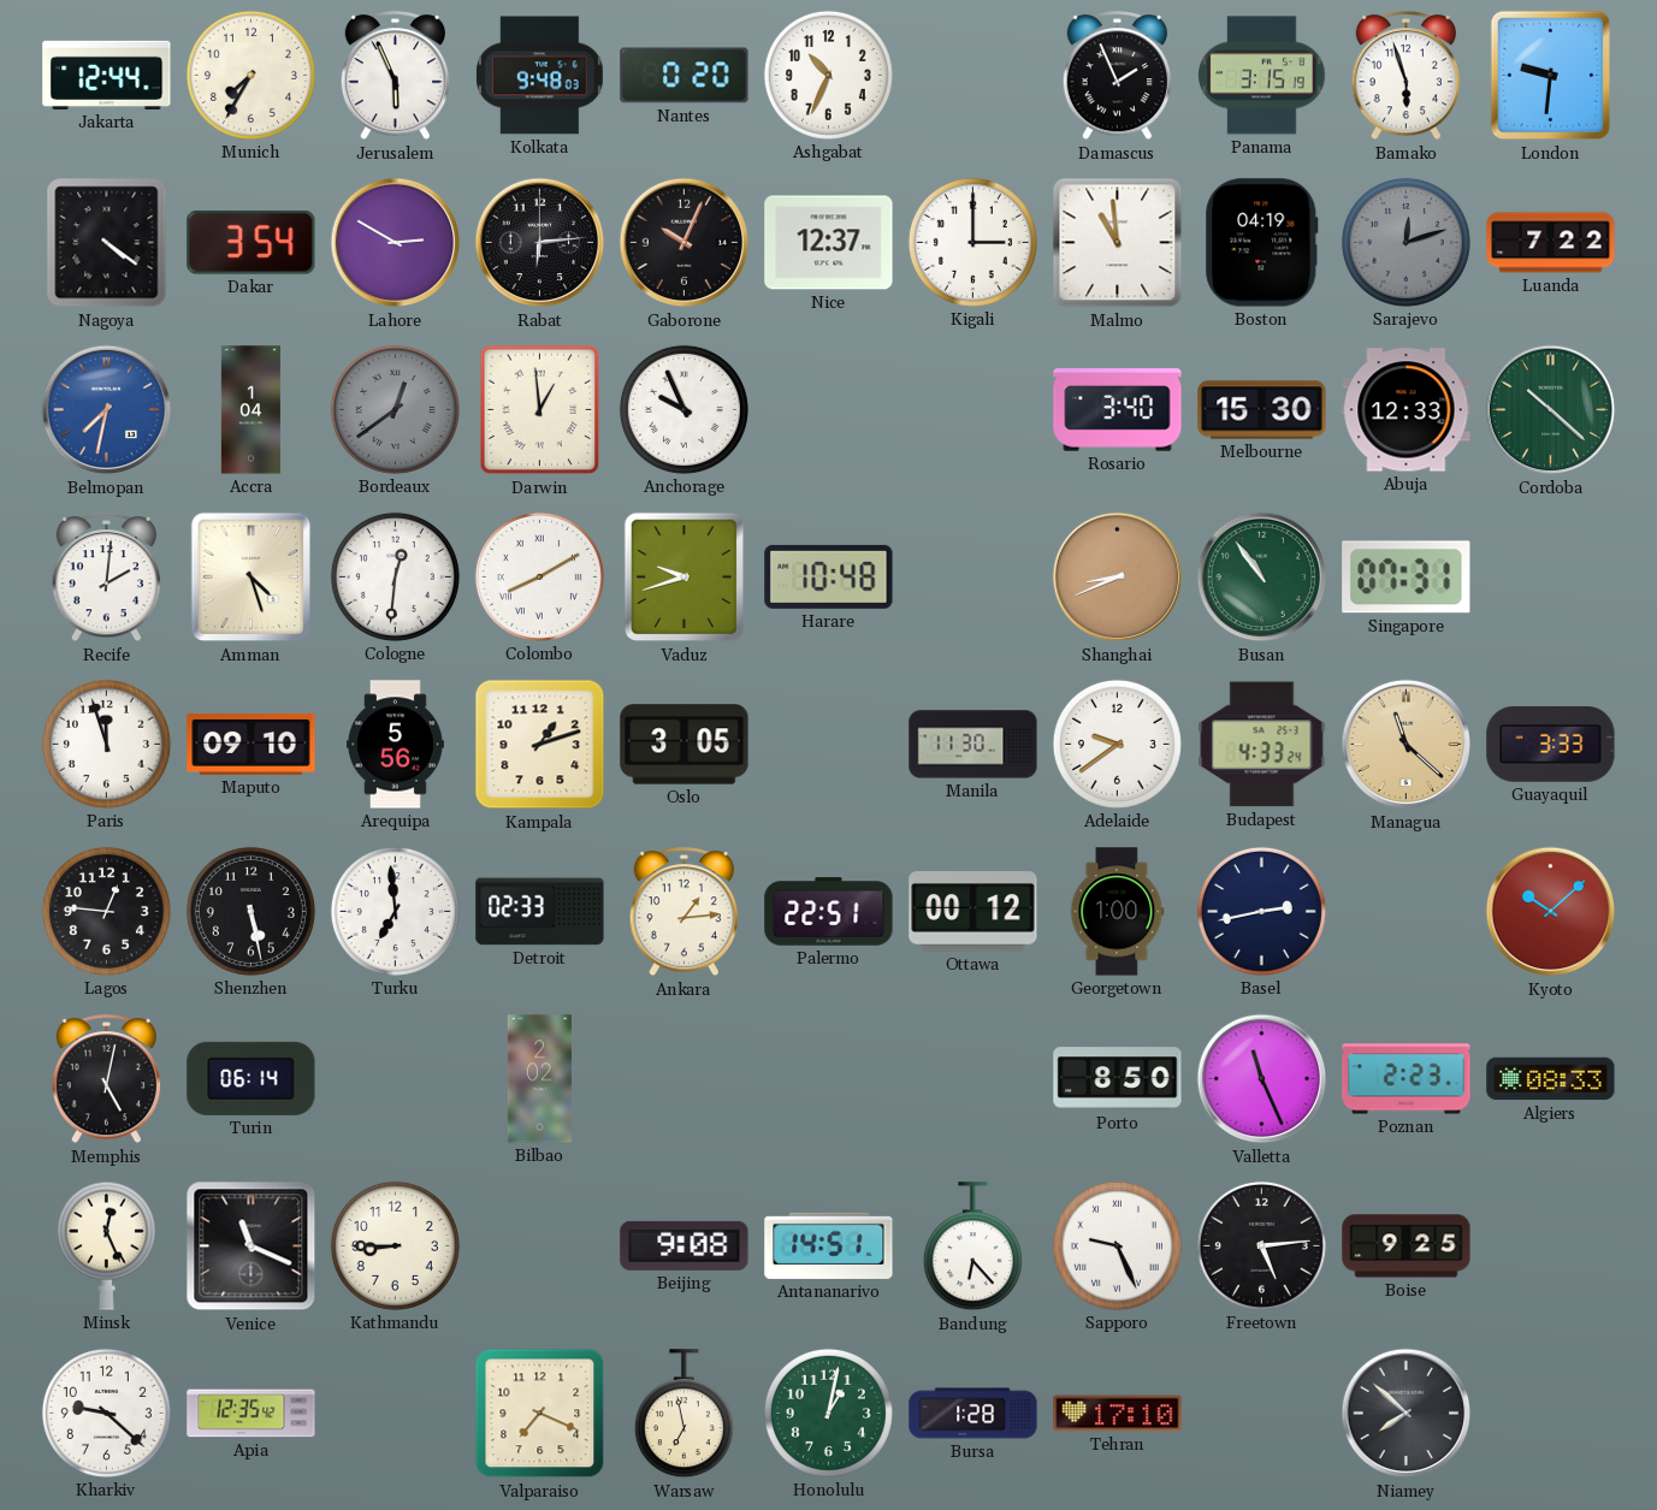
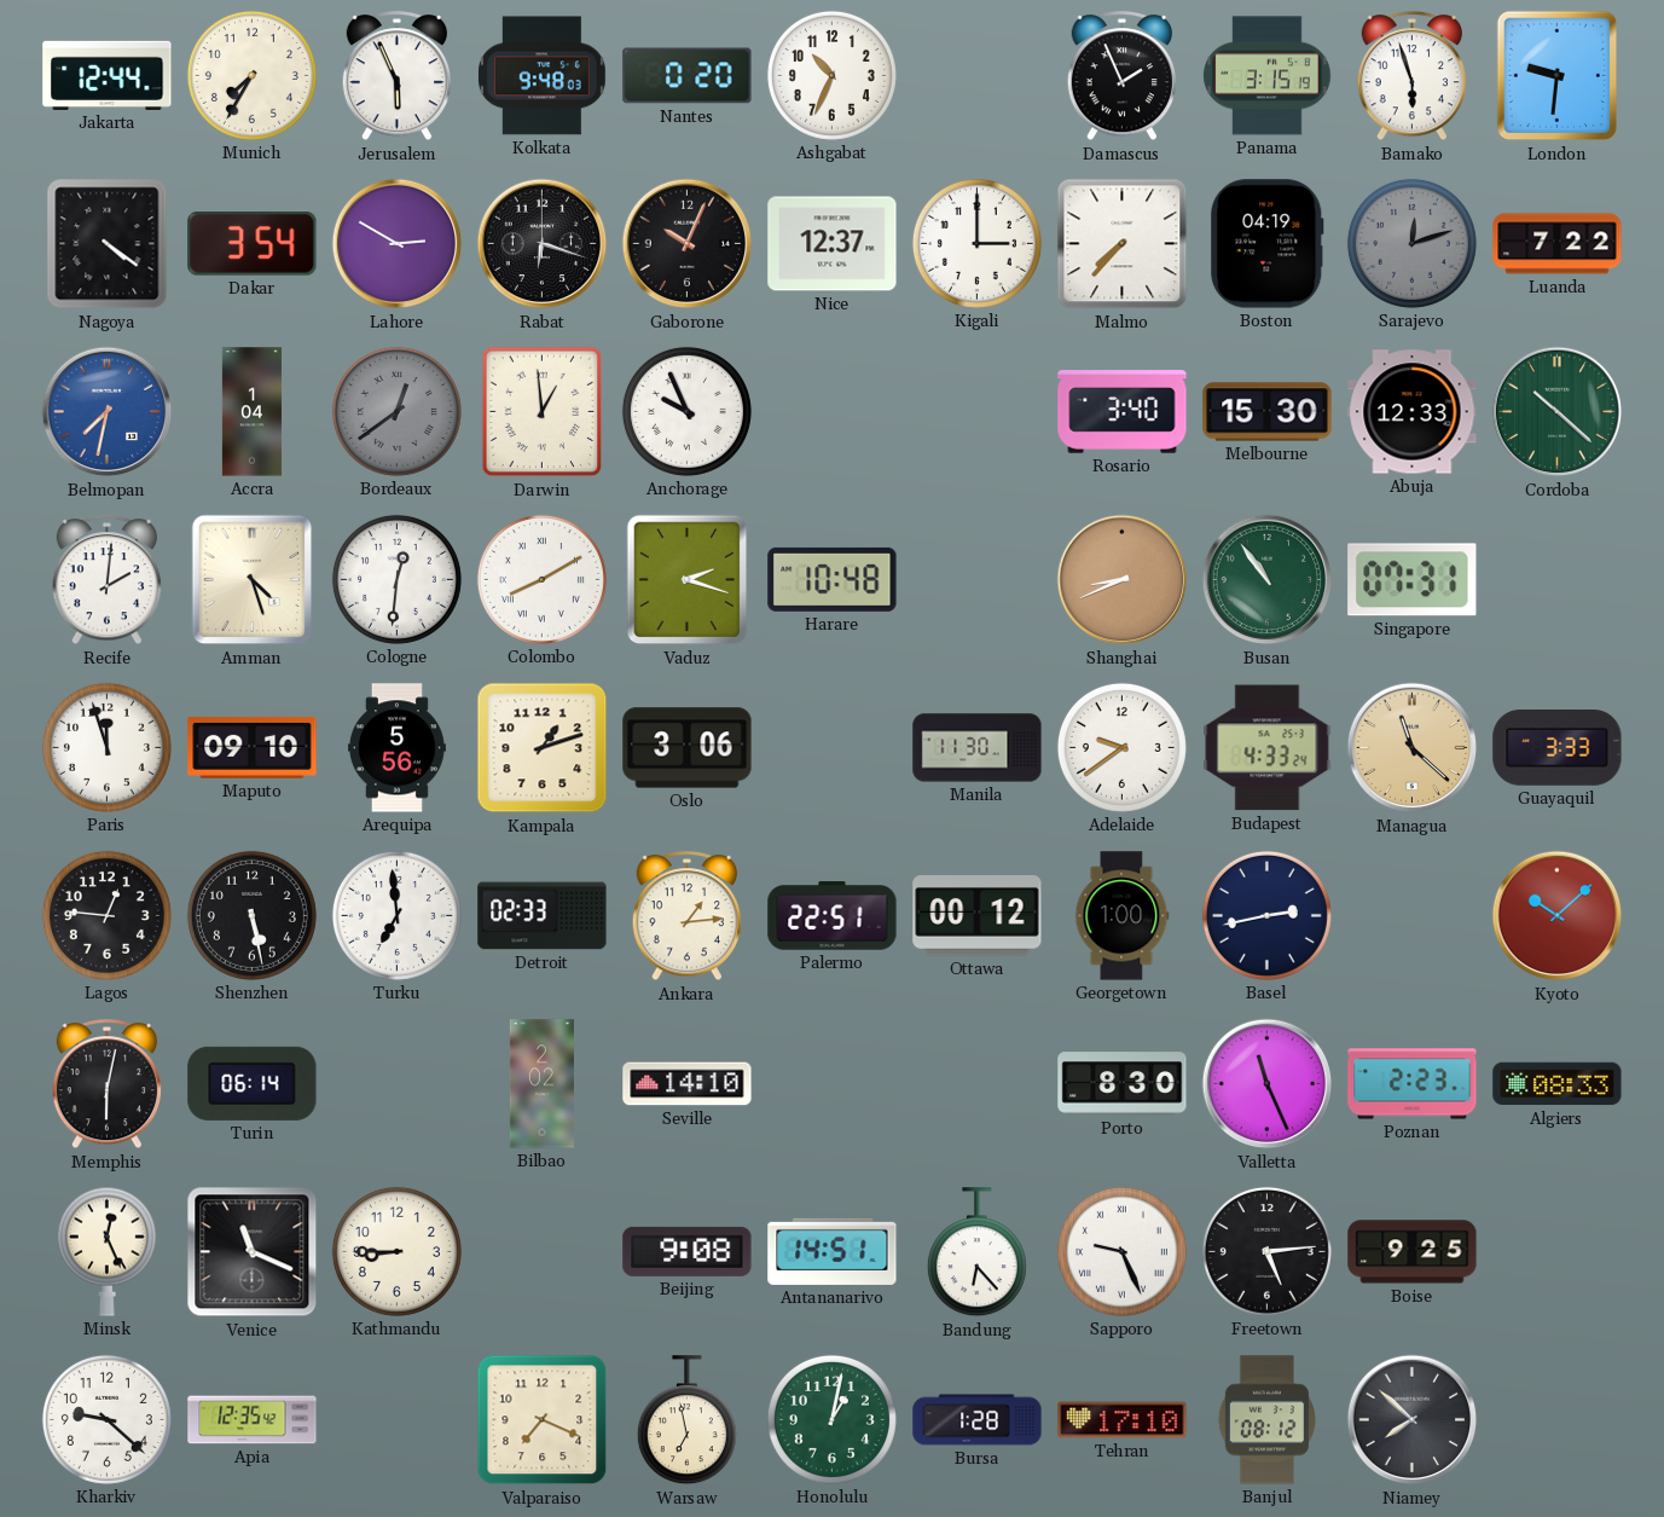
Rabat: 6:14 -> 6:18
Malmo: 10:59 -> 7:37
Vaduz: 9:42 -> 2:18
Oslo: 3:05 -> 3:06
Memphis: 5:02 -> 6:02
Seville: none -> 14:10
Porto: 8:50 -> 8:30
Banjul: none -> 08:12
